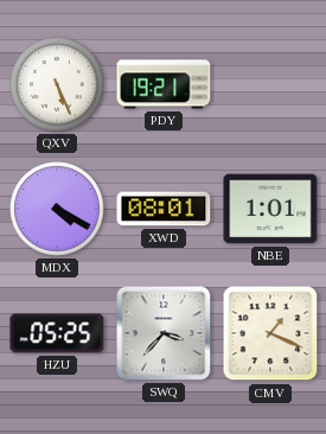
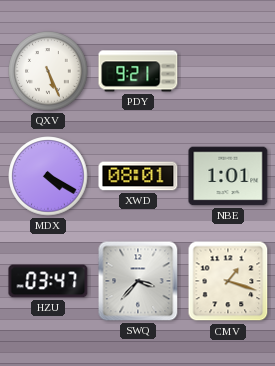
PDY: 19:21 -> 9:21
HZU: 05:25 -> 03:47
CMV: 1:19 -> 1:18
